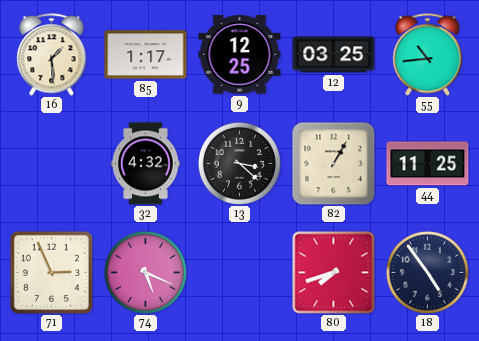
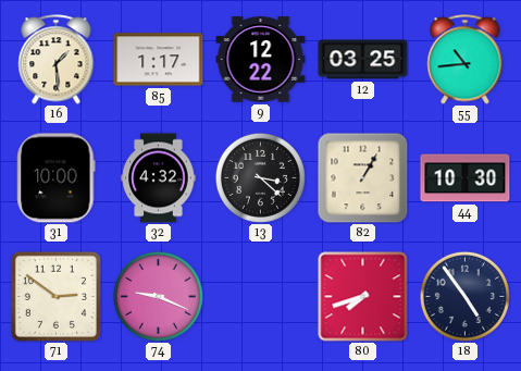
9: 12:25 -> 12:22
31: none -> 10:00
44: 11:25 -> 10:30
71: 2:56 -> 2:51
74: 5:19 -> 9:19
